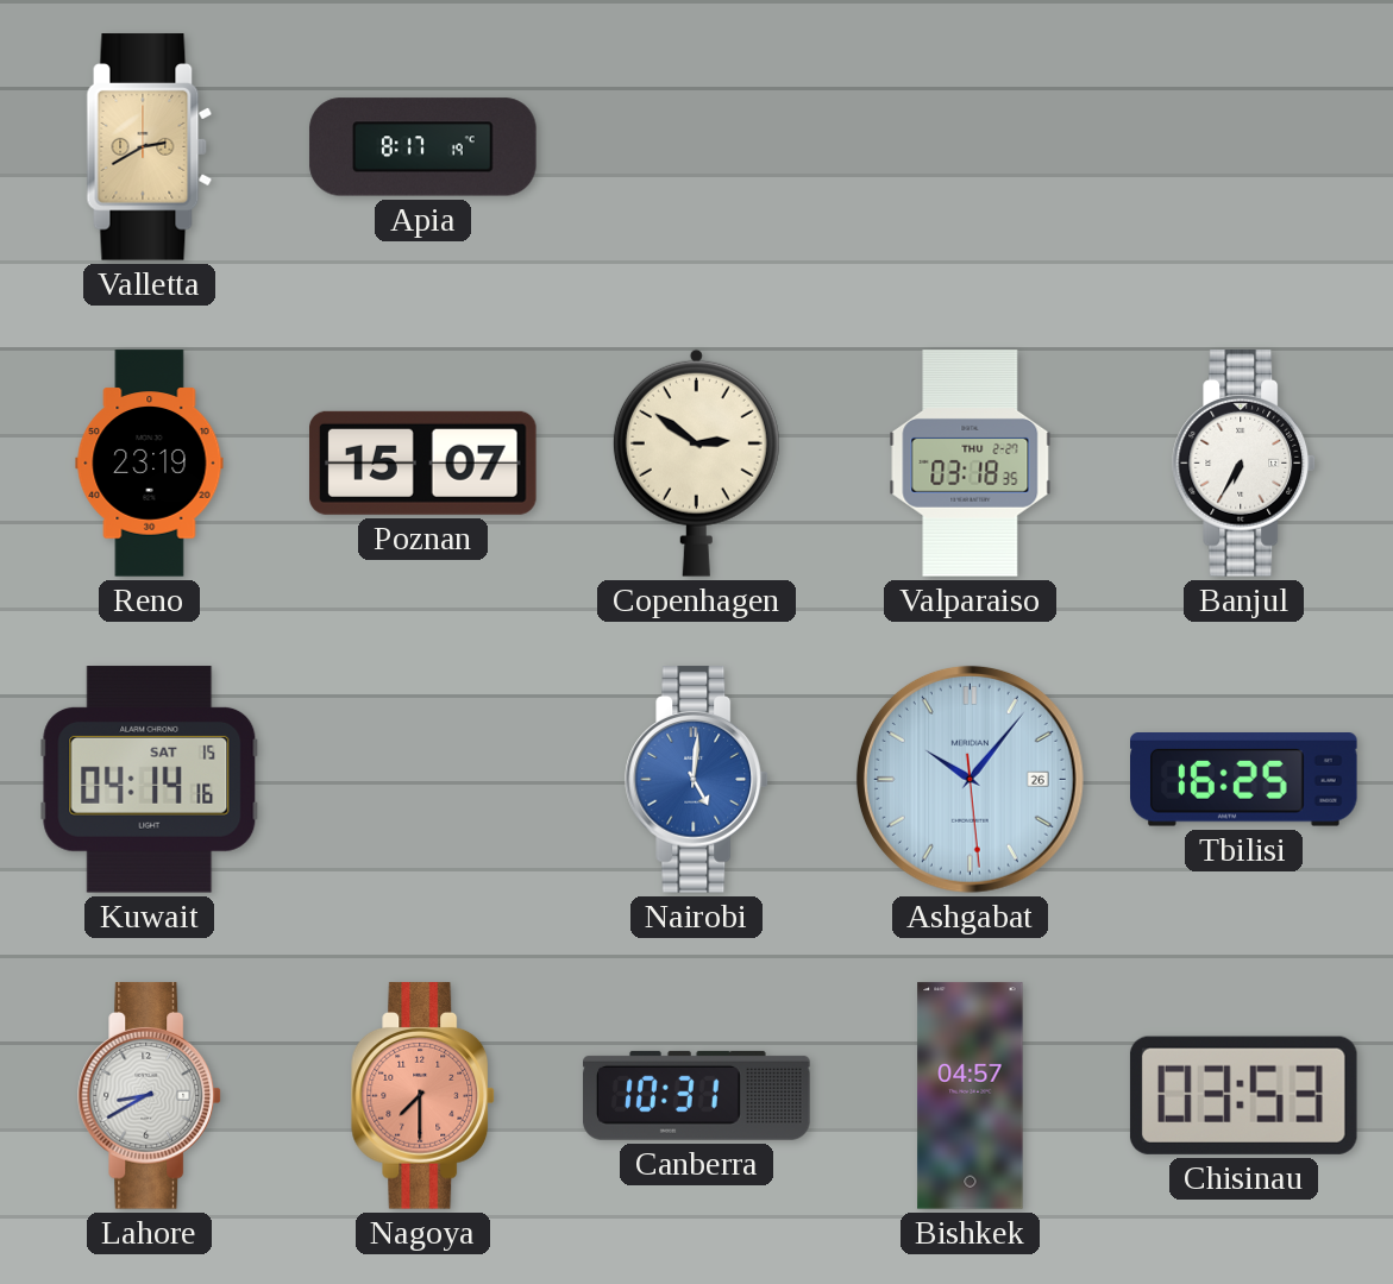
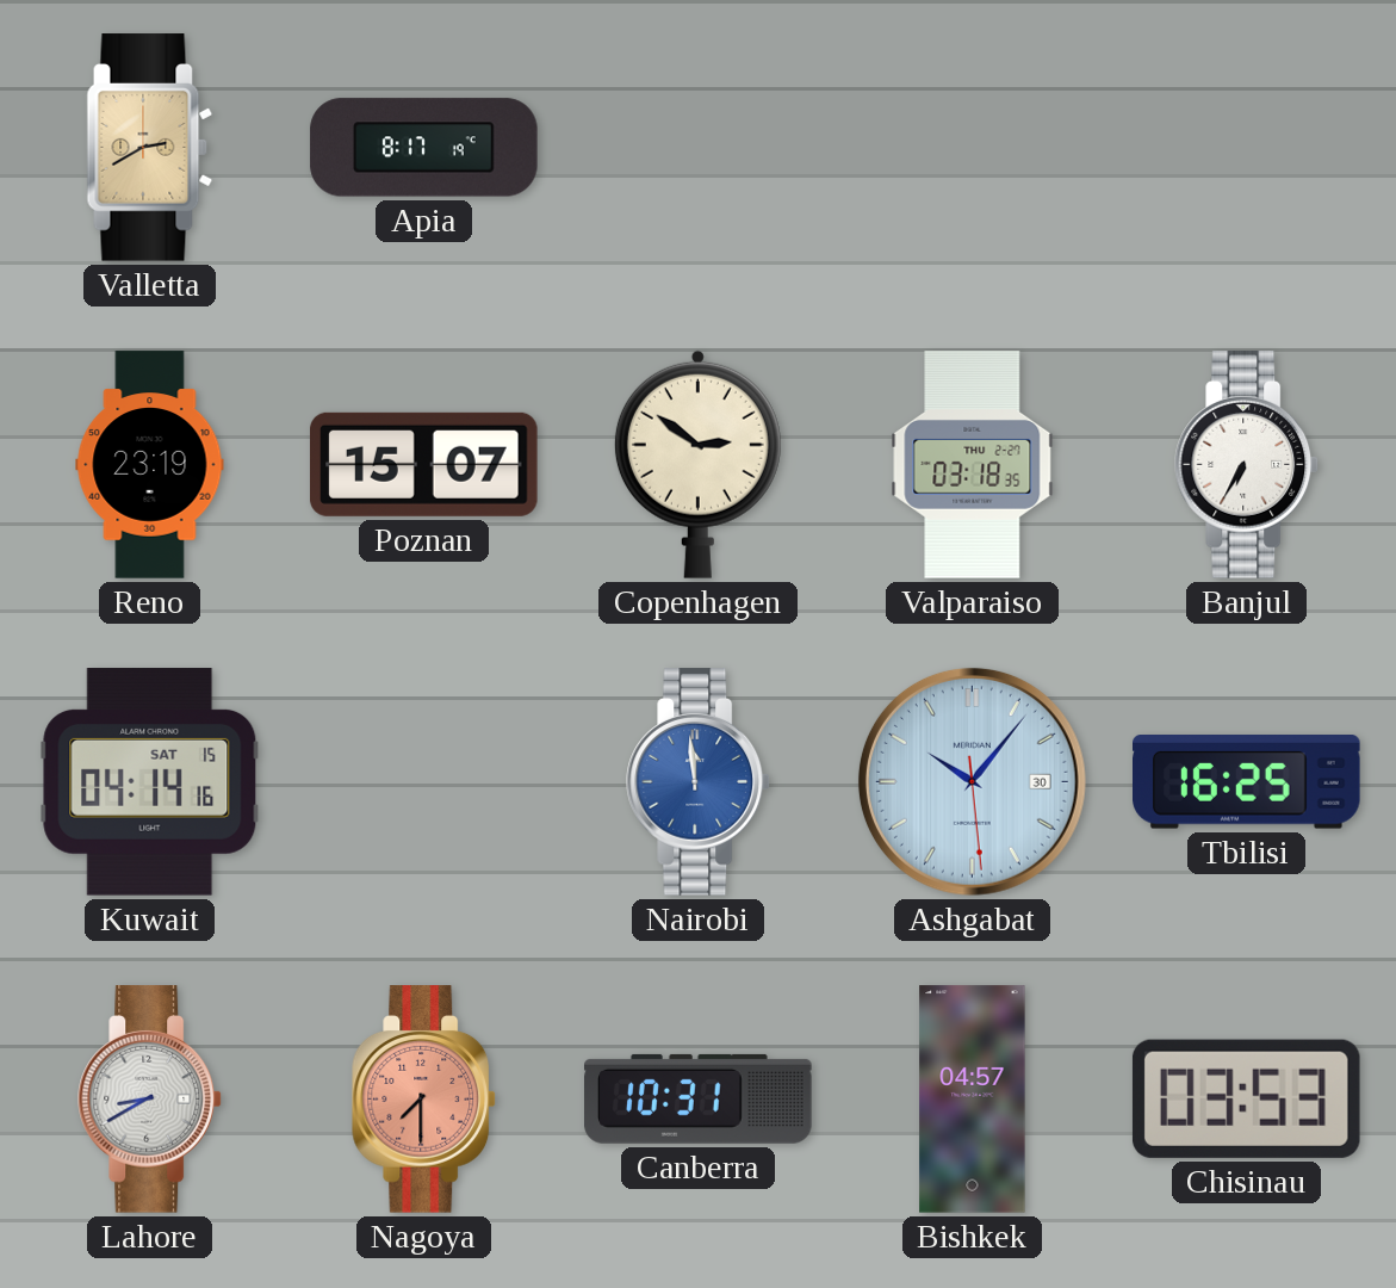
Nairobi: 5:01 -> 11:59
Ashgabat date: 26 -> 30
